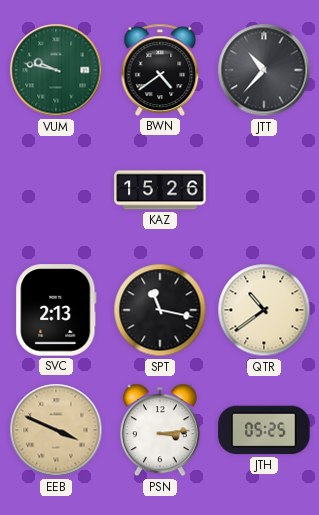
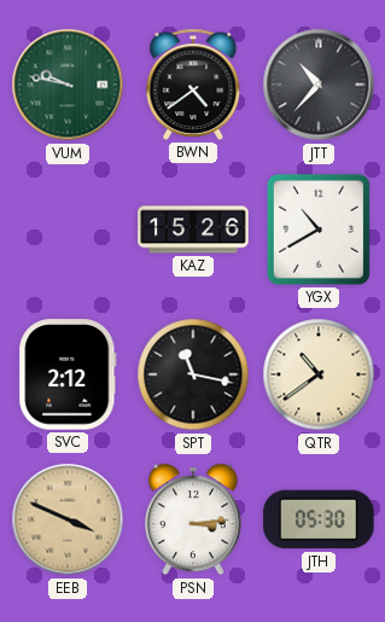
YGX: none -> 10:40
SVC: 2:13 -> 2:12
JTH: 05:25 -> 05:30
